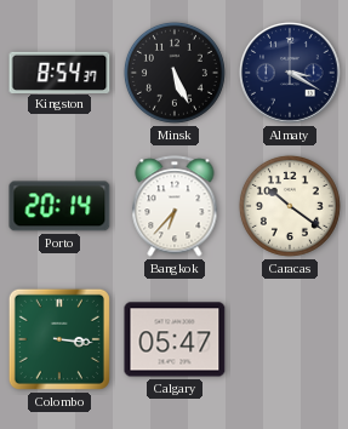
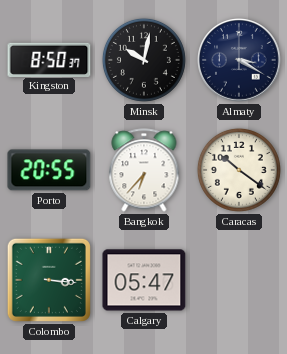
Kingston: 8:54 -> 8:50
Minsk: 5:26 -> 10:02
Porto: 20:14 -> 20:55
